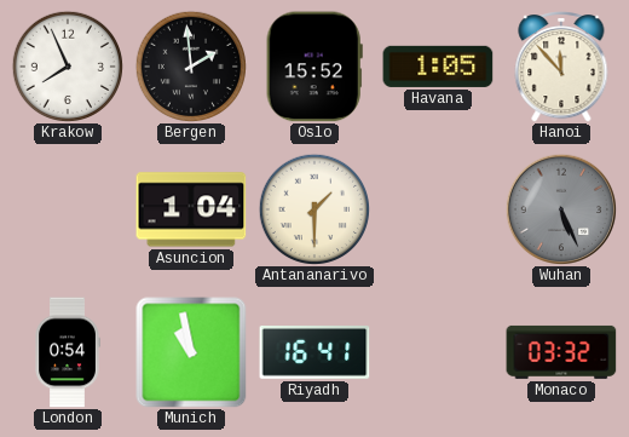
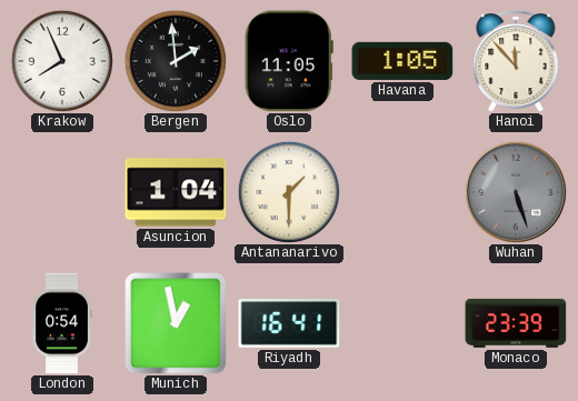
Oslo: 15:52 -> 11:05
Wuhan: 5:26 -> 5:27
Munich: 10:58 -> 12:58
Monaco: 03:32 -> 23:39
